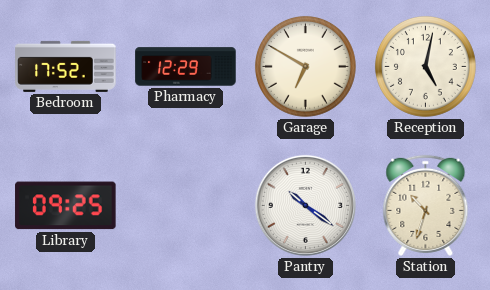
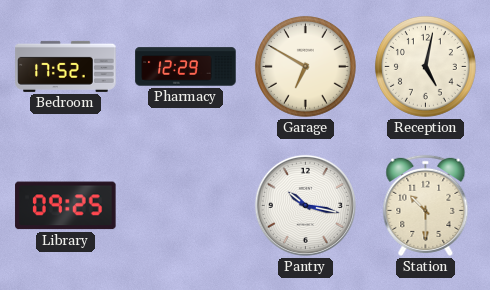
Pantry: 10:21 -> 10:17
Station: 10:33 -> 10:30
